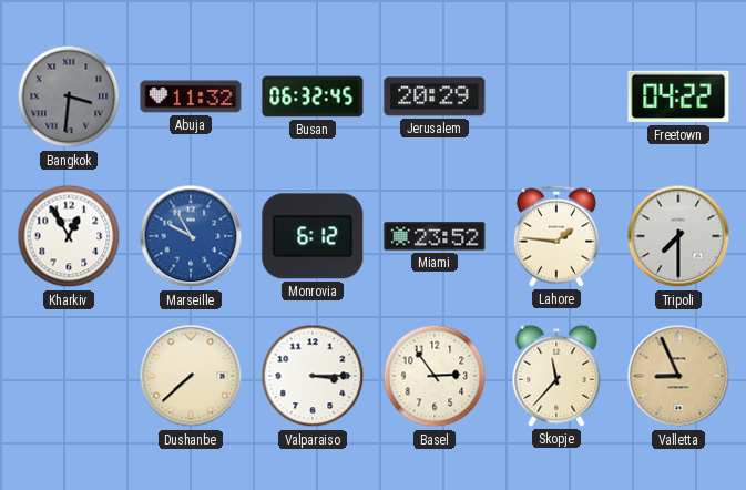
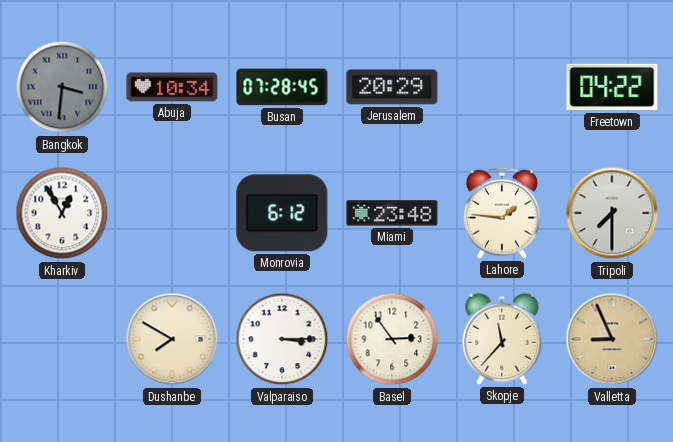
Abuja: 11:32 -> 10:34
Busan: 06:32 -> 07:28
Marseille: 9:55 -> none
Miami: 23:52 -> 23:48
Dushanbe: 7:38 -> 7:50
